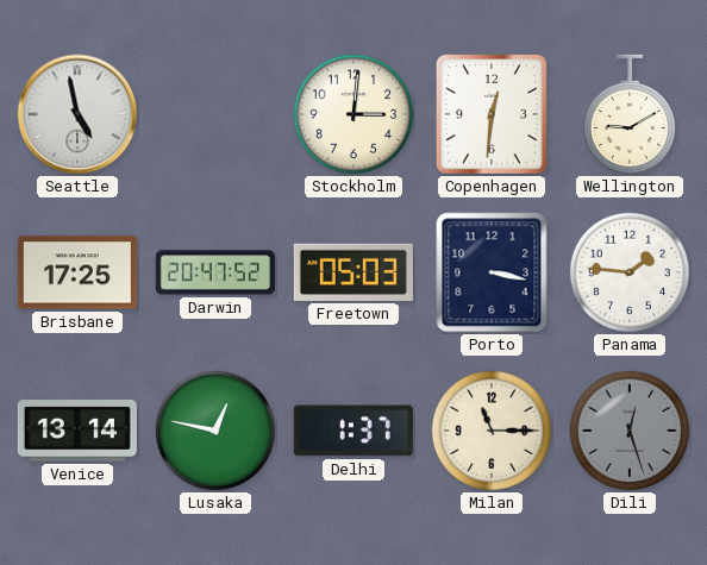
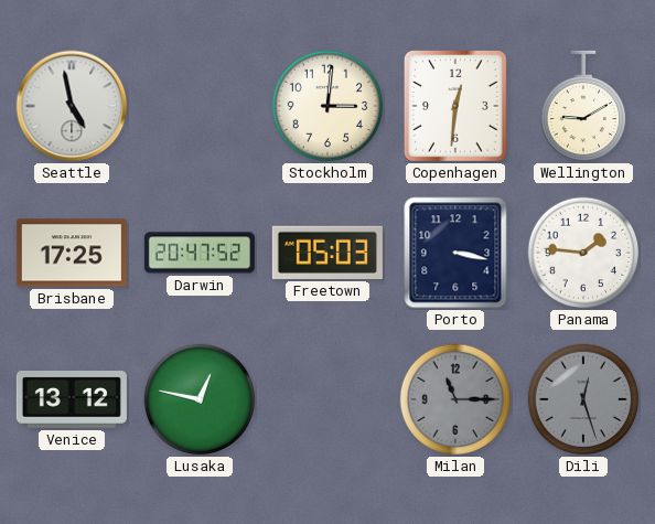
Venice: 13:14 -> 13:12
Delhi: 1:37 -> none
Milan dial: cream -> grey
